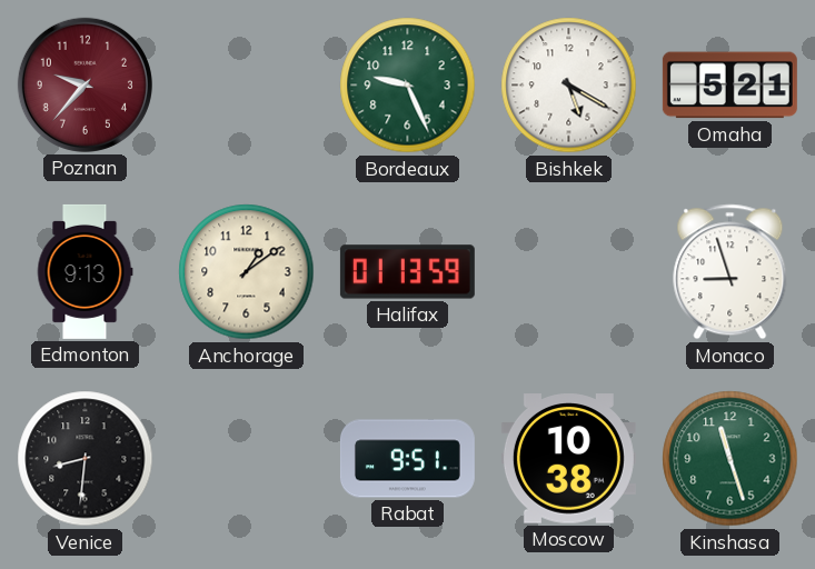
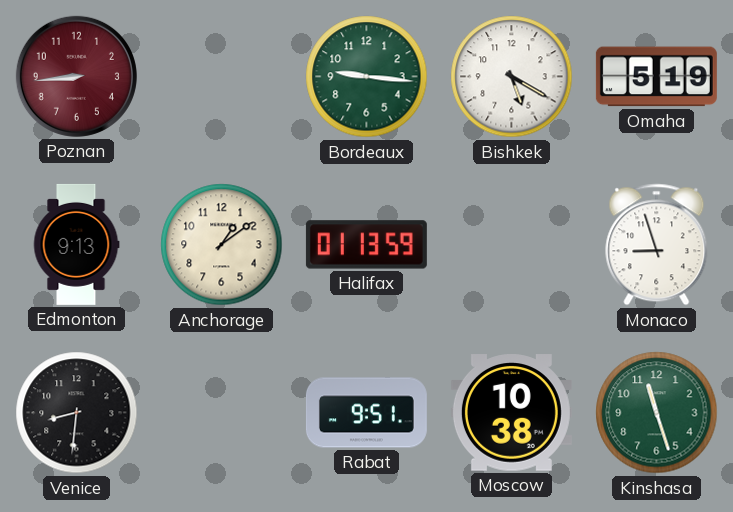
Poznan: 9:37 -> 8:44
Bordeaux: 9:26 -> 9:16
Omaha: 5:21 -> 5:19
